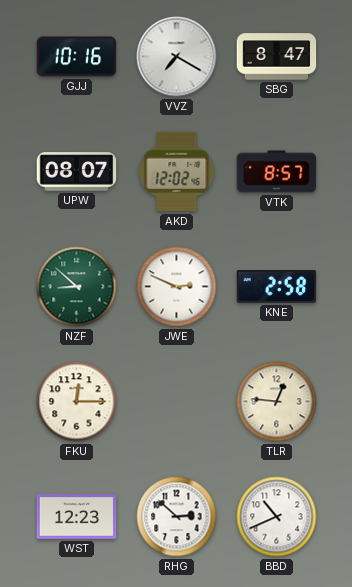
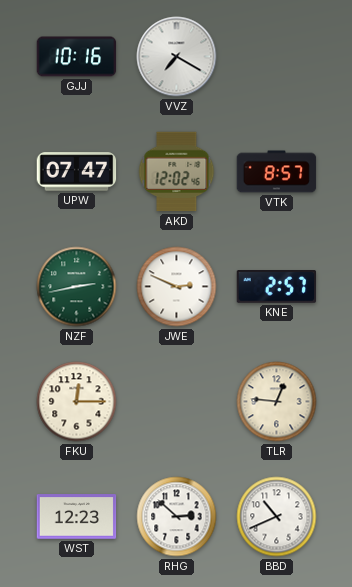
SBG: 8:47 -> none
UPW: 08:07 -> 07:47
NZF: 8:52 -> 2:43
KNE: 2:58 -> 2:57
